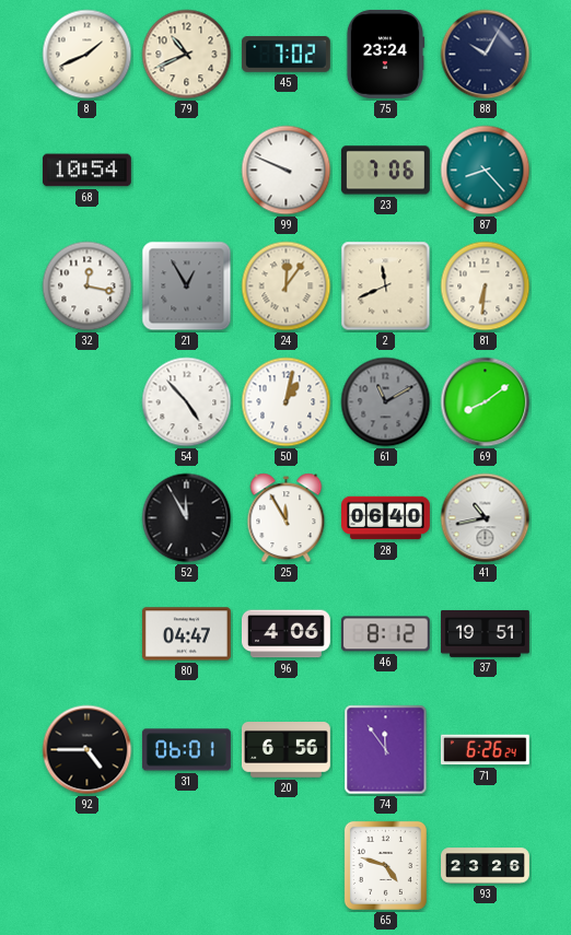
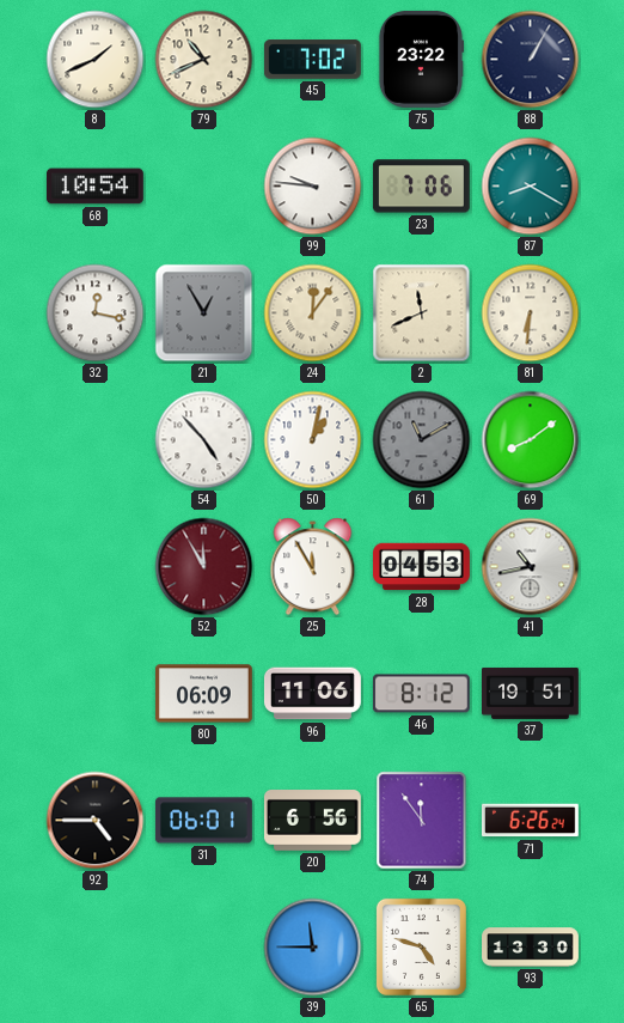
75: 23:24 -> 23:22
88: 10:05 -> 1:05
99: 9:49 -> 9:46
87: 8:23 -> 8:20
52 dial: black -> burgundy
28: 06:40 -> 04:53
80: 04:47 -> 06:09
96: 4:06 -> 11:06
39: none -> 11:45
93: 23:26 -> 13:30
